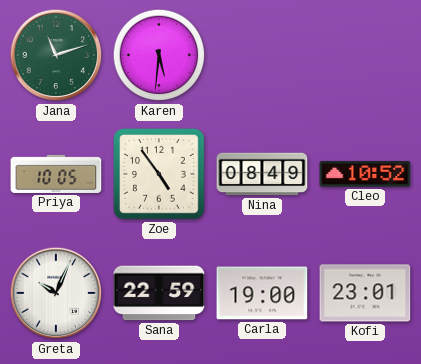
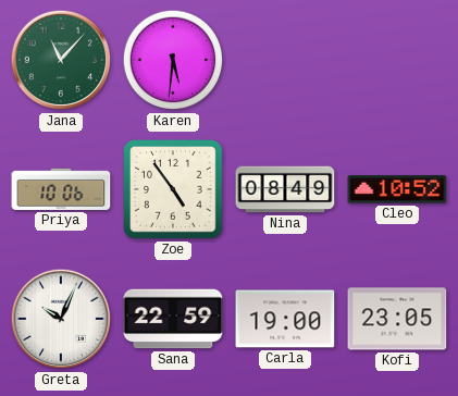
Jana: 11:12 -> 11:07
Priya: 10:05 -> 10:06
Kofi: 23:01 -> 23:05
